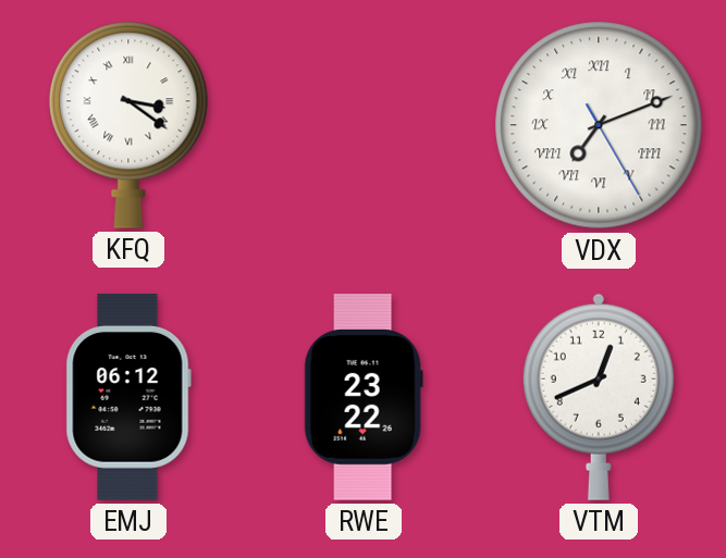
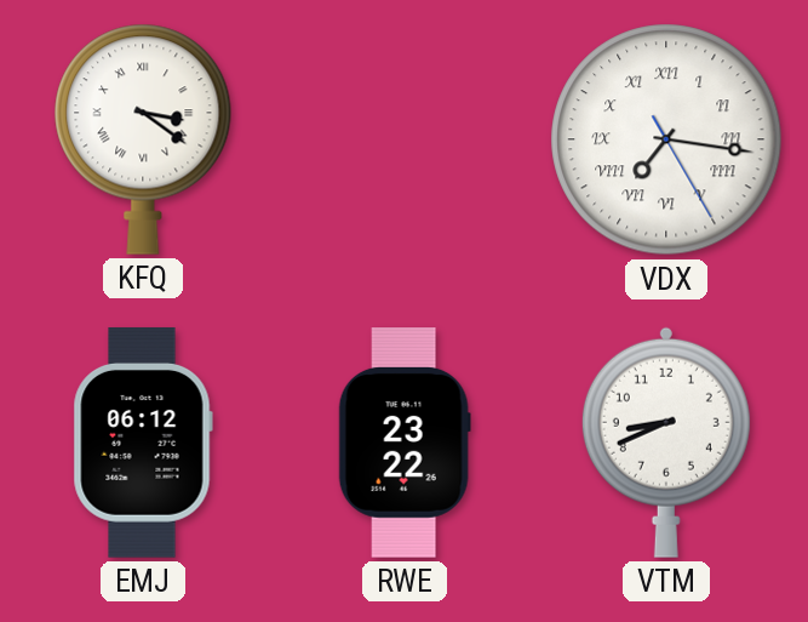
VDX: 7:11 -> 7:16
VTM: 12:41 -> 8:41
